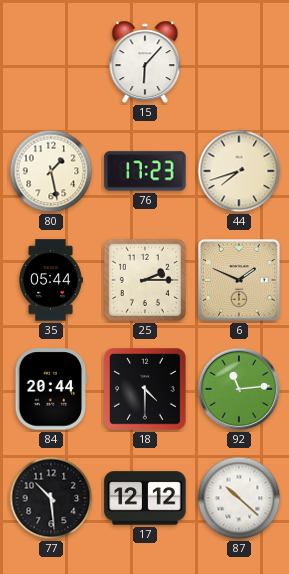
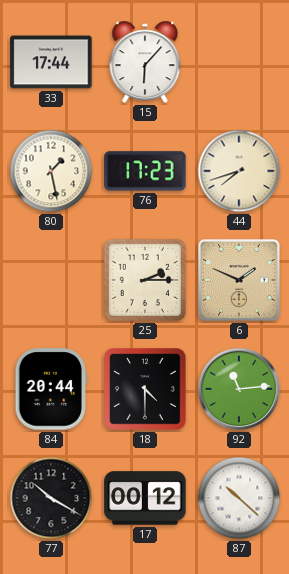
33: none -> 17:44
35: 05:44 -> none
77: 10:29 -> 10:20
17: 12:12 -> 00:12
